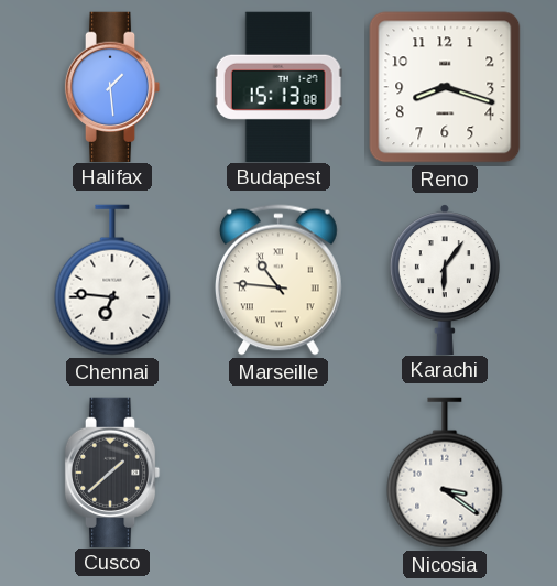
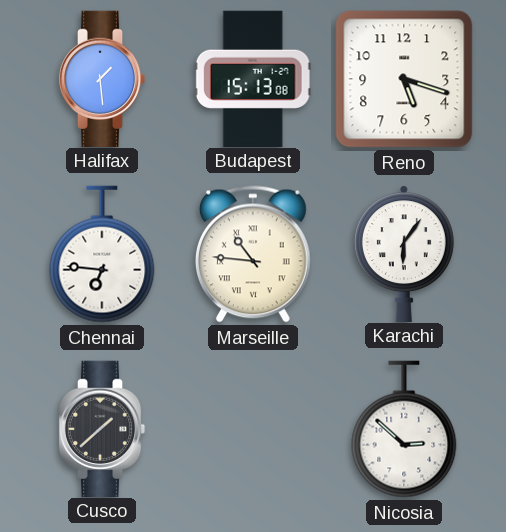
Reno: 8:18 -> 5:18
Nicosia: 3:21 -> 2:52
